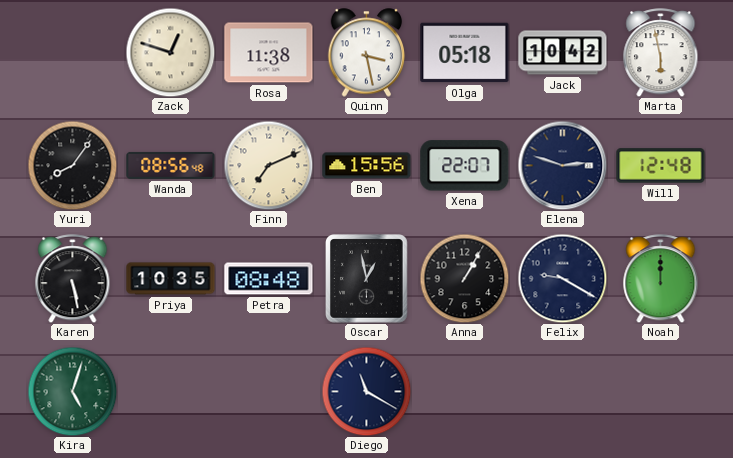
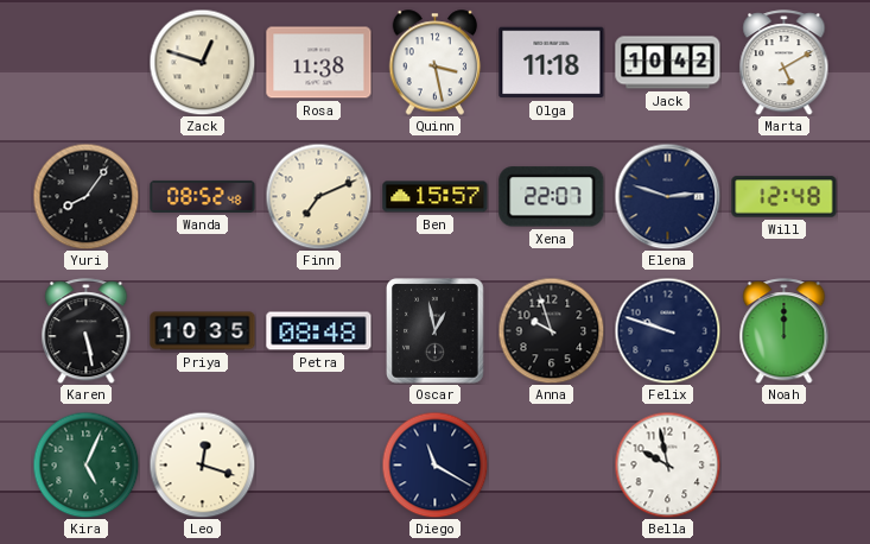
Olga: 05:18 -> 11:18
Marta: 5:58 -> 5:10
Wanda: 08:56 -> 08:52
Ben: 15:56 -> 15:57
Anna: 1:05 -> 9:57
Felix: 9:20 -> 9:48
Kira: 5:03 -> 5:04
Leo: none -> 12:18
Bella: none -> 9:58
